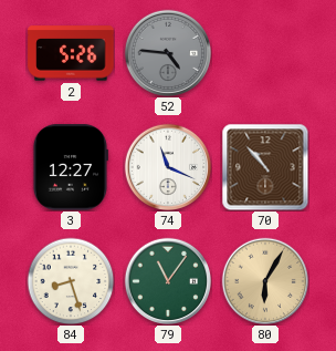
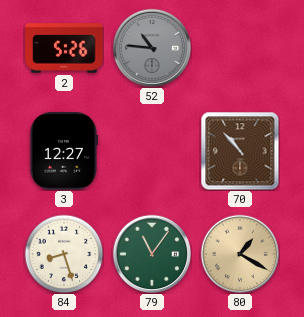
52: 4:46 -> 10:46
74: 11:19 -> none
80: 6:05 -> 1:20
